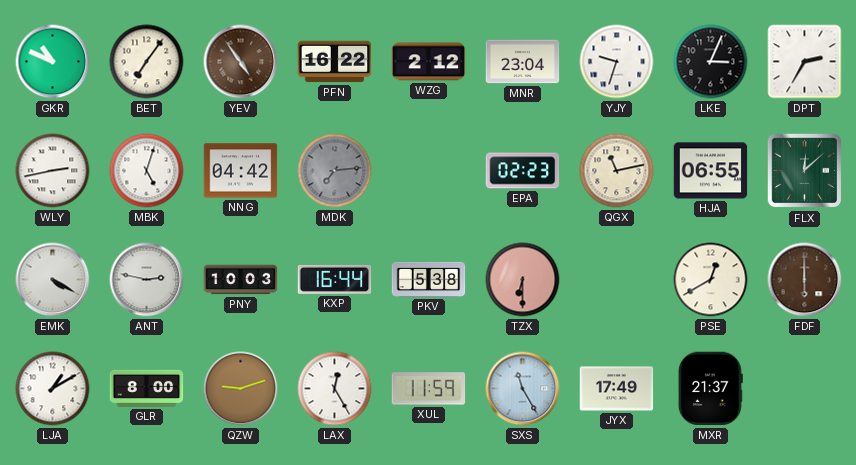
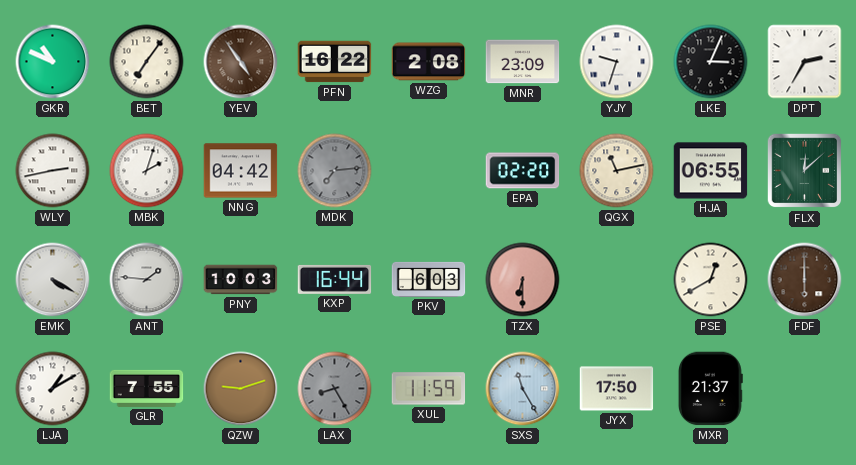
WZG: 2:12 -> 2:08
MNR: 23:04 -> 23:09
MBK: 5:03 -> 2:03
EPA: 02:23 -> 02:20
ANT: 2:47 -> 1:46
PKV: 5:38 -> 6:03
GLR: 8:00 -> 7:55
LAX: 12:25 -> 8:25
LAX dial: white -> grey
JYX: 17:49 -> 17:50
